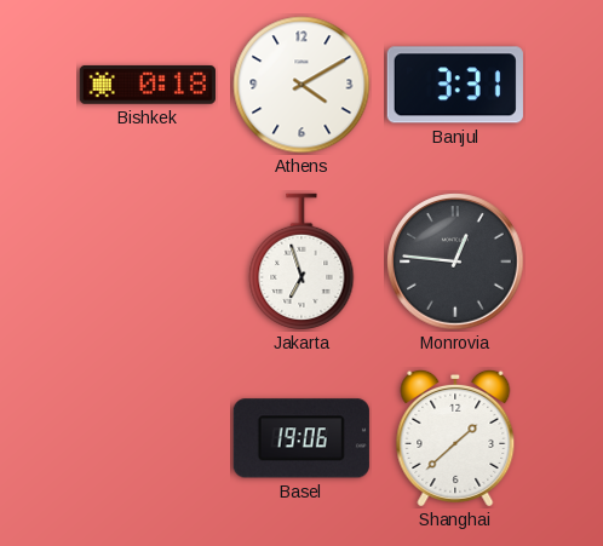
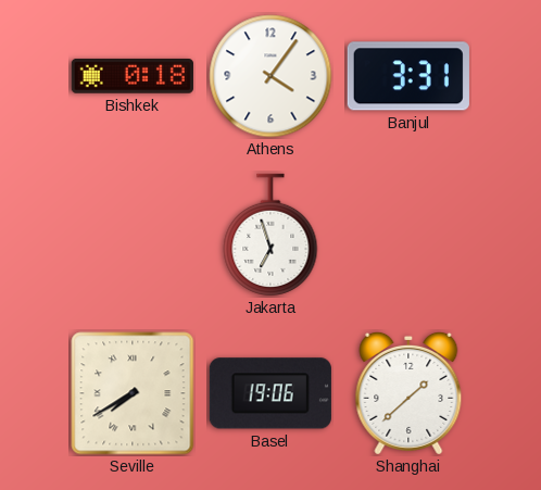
Athens: 4:10 -> 4:06
Monrovia: 12:46 -> none
Seville: none -> 7:40
